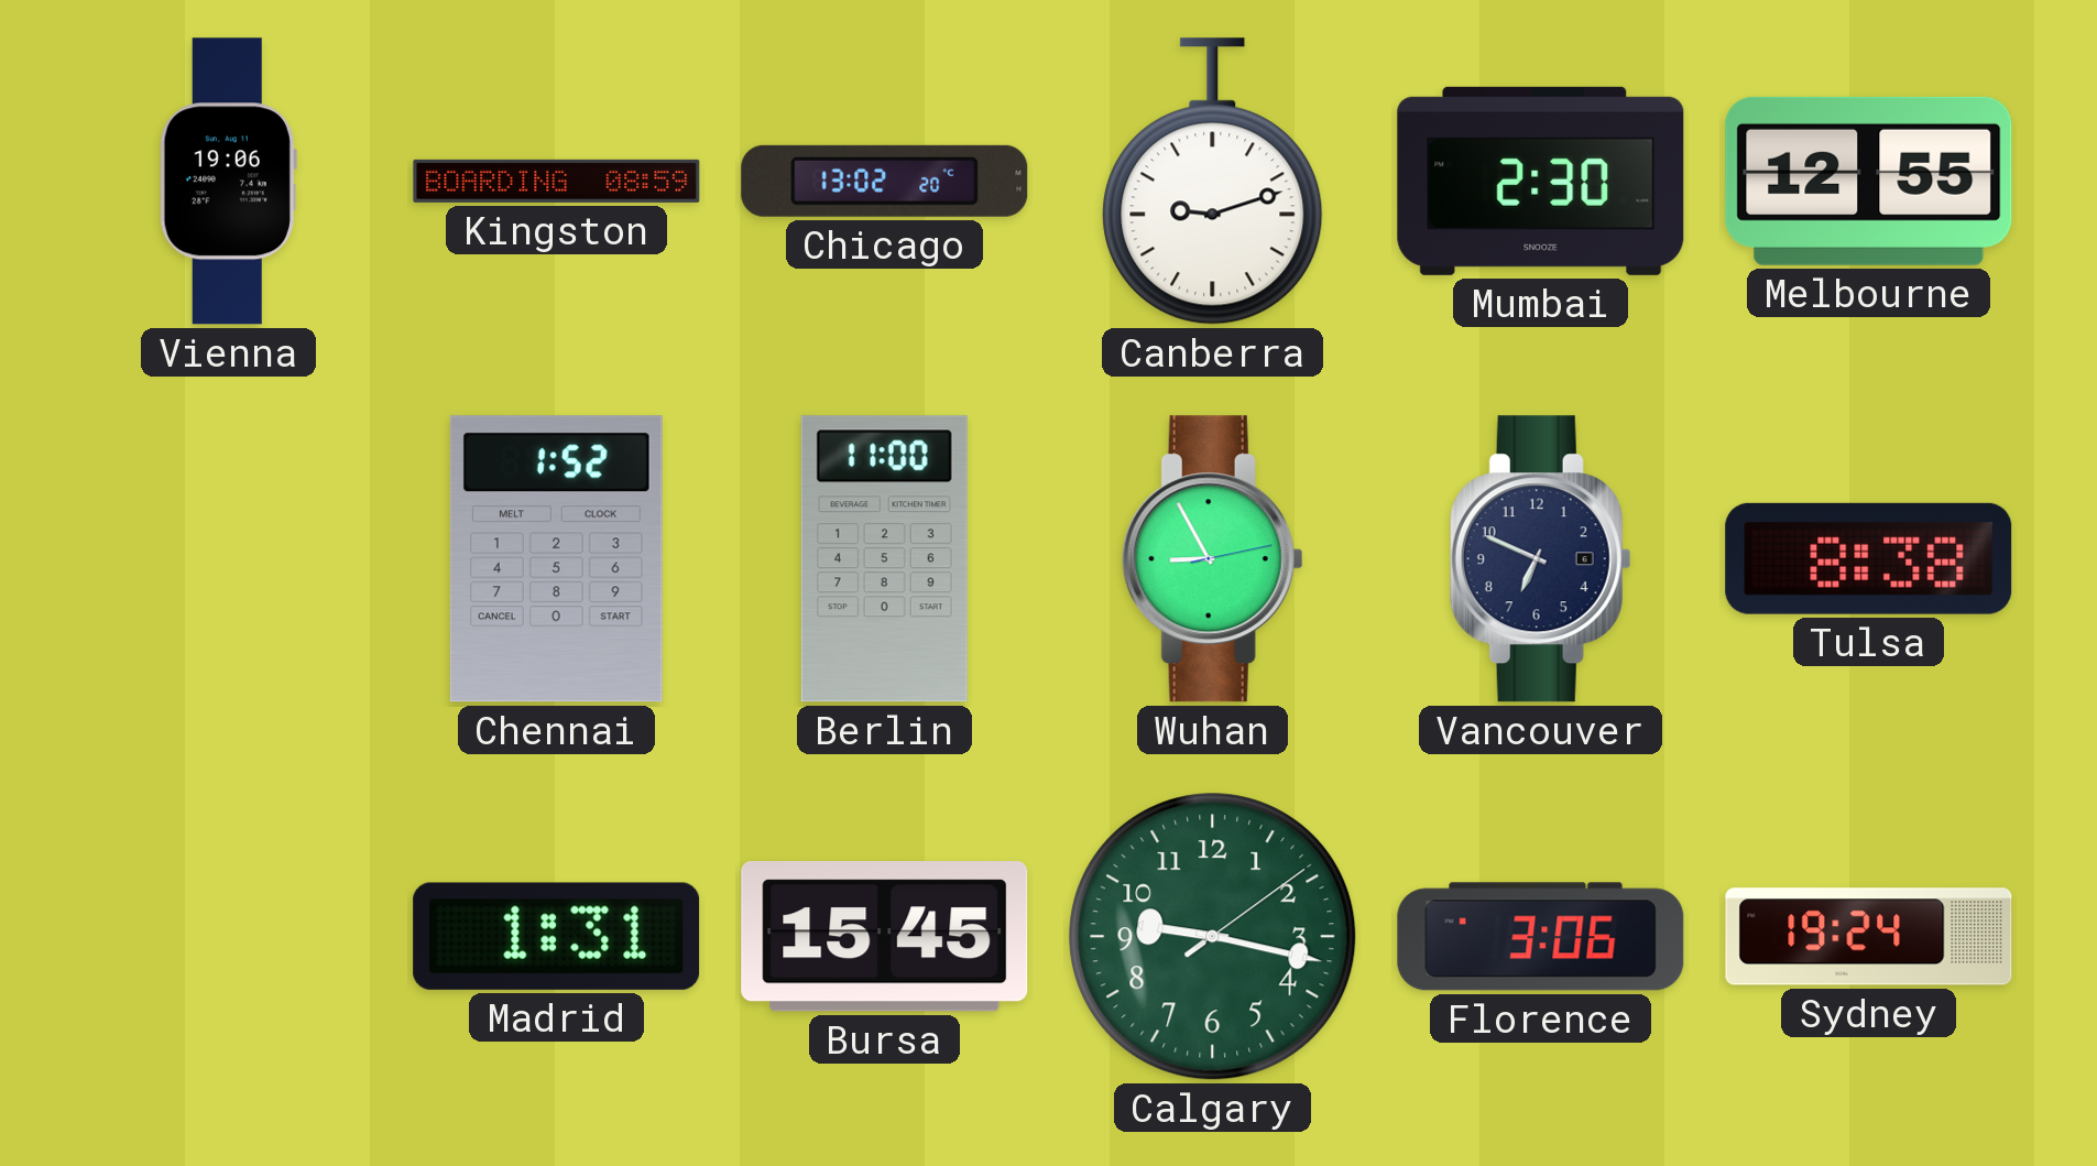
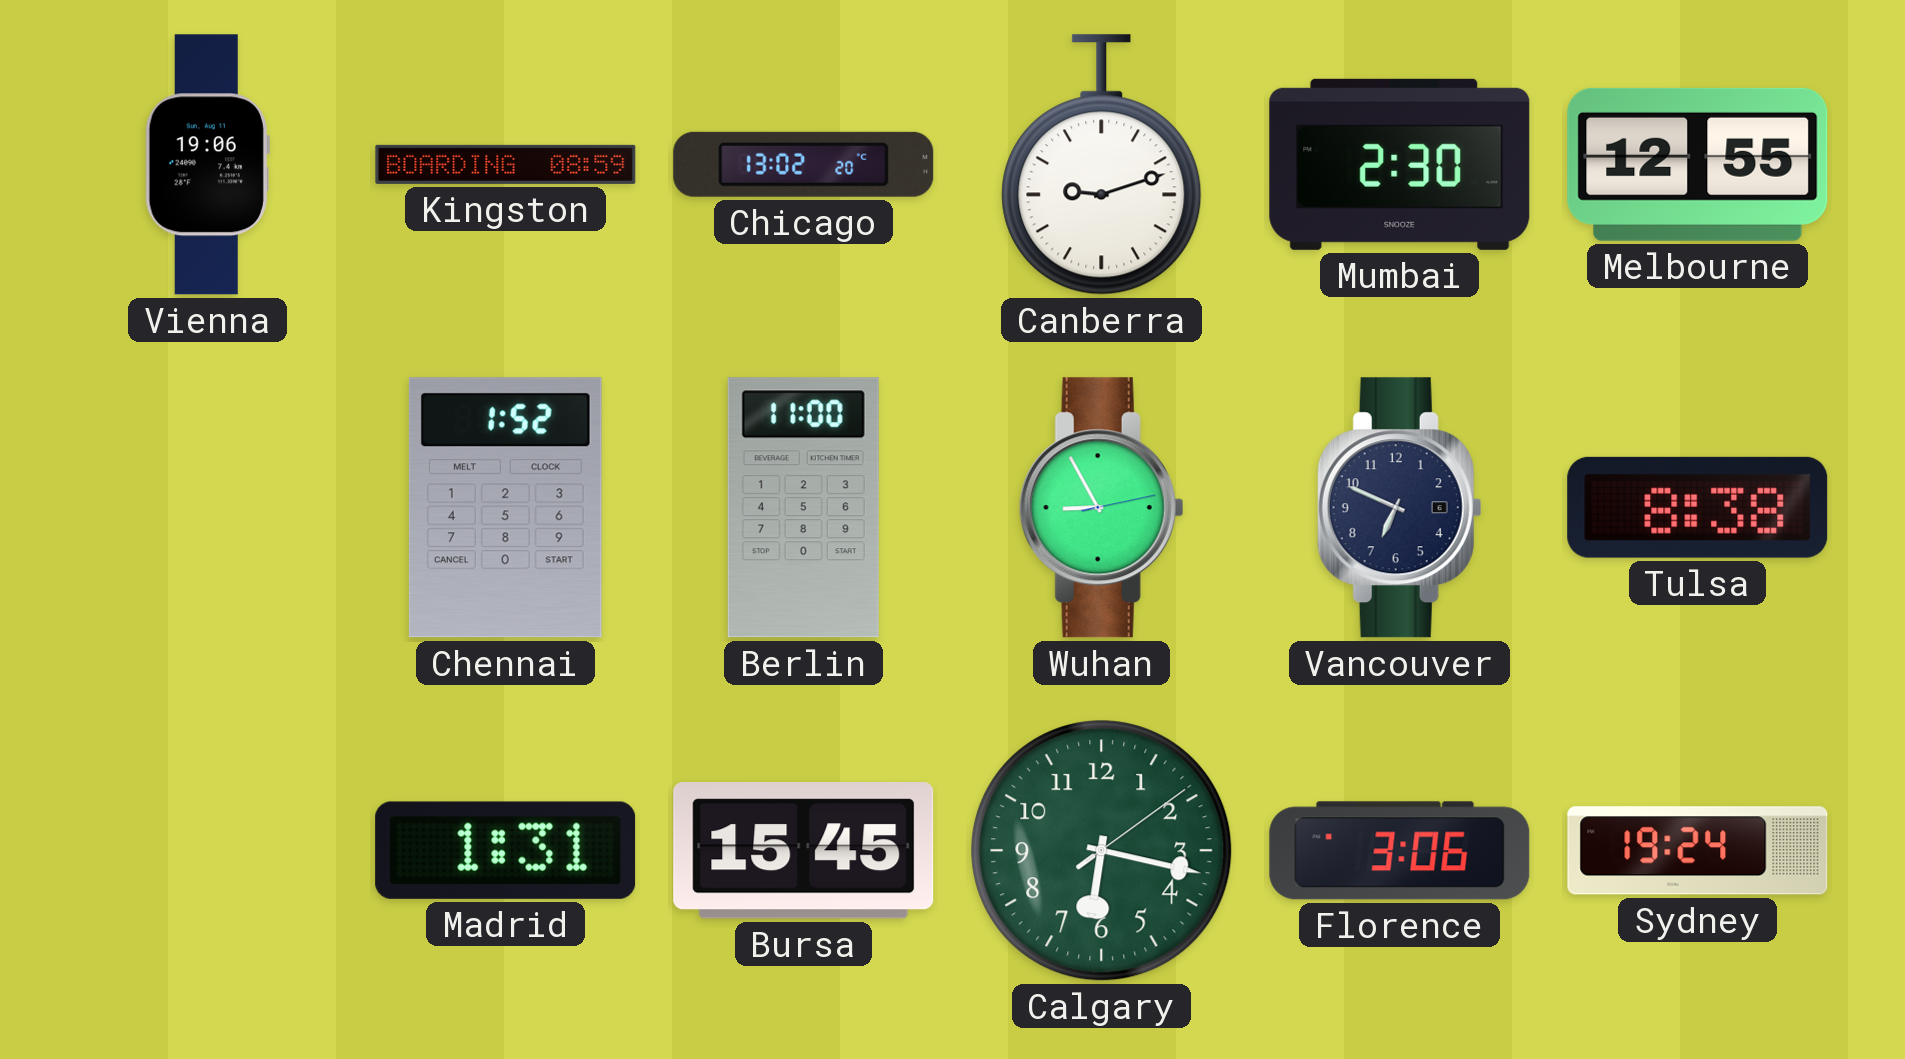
Calgary: 9:17 -> 6:17
